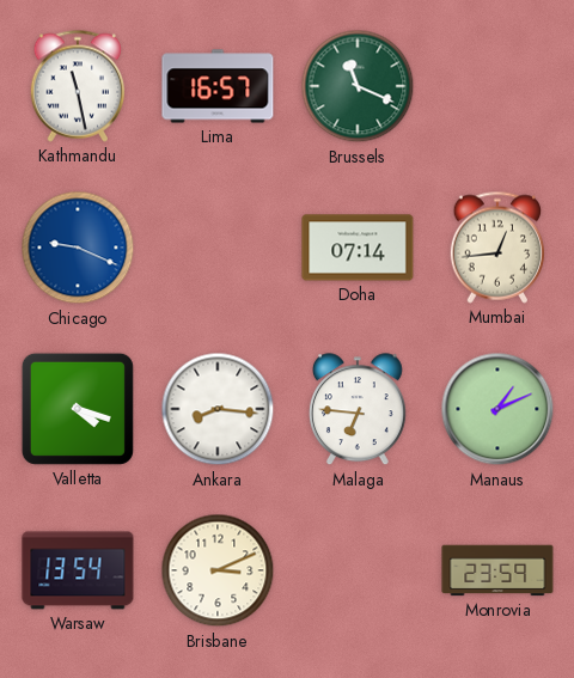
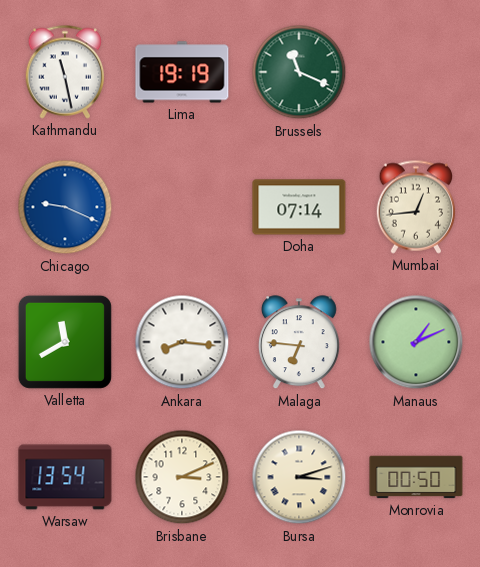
Lima: 16:57 -> 19:19
Valletta: 4:18 -> 11:40
Bursa: none -> 3:12
Monrovia: 23:59 -> 00:50
